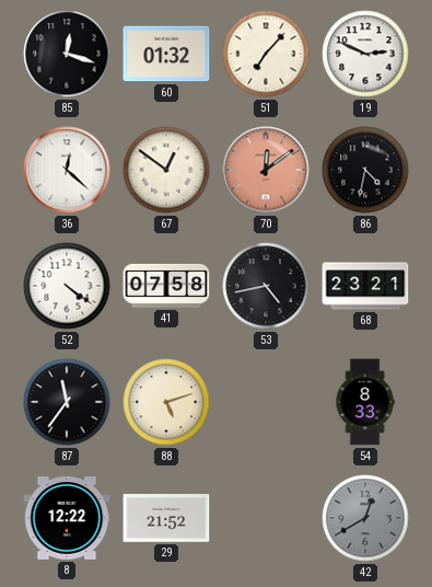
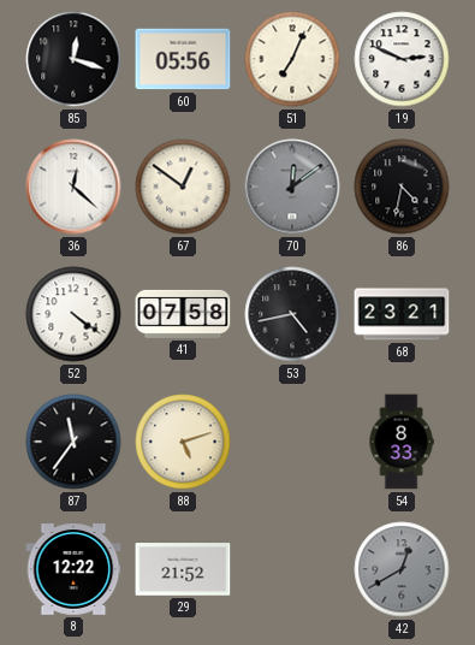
60: 01:32 -> 05:56
51: 7:07 -> 7:04
70 dial: salmon -> grey
